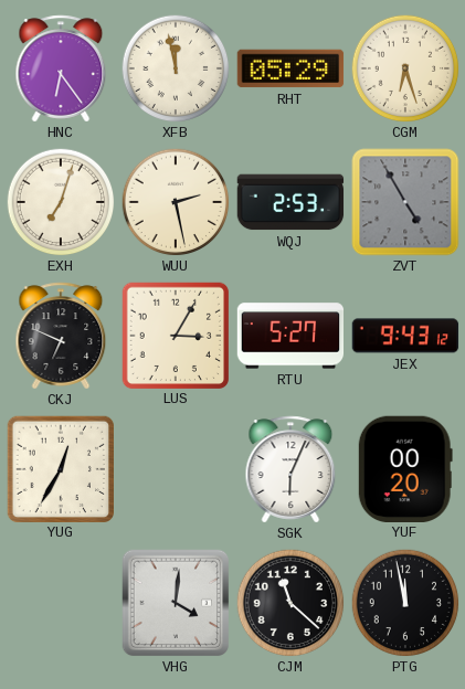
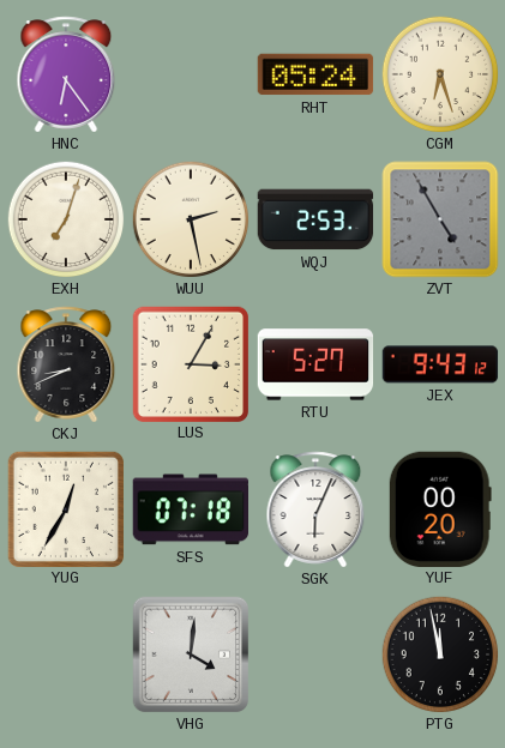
XFB: 11:58 -> none
RHT: 05:29 -> 05:24
CKJ: 6:49 -> 8:41
SFS: none -> 07:18
CJM: 11:22 -> none
